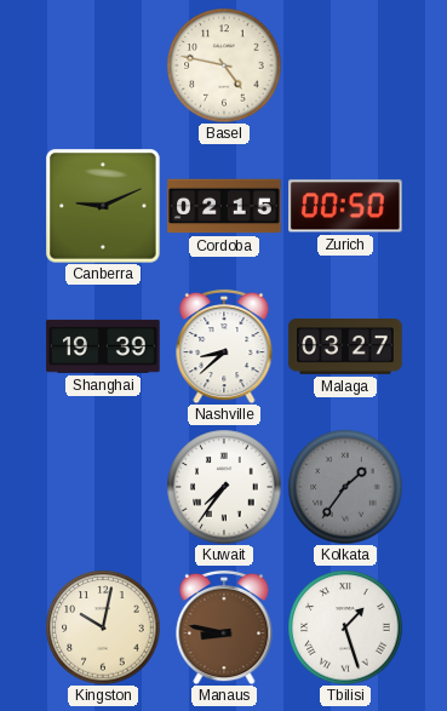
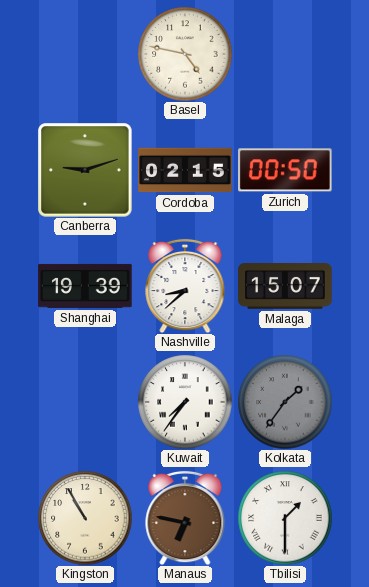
Canberra: 9:11 -> 9:12
Malaga: 03:27 -> 15:07
Kingston: 10:02 -> 10:55
Manaus: 8:47 -> 6:47
Tbilisi: 1:27 -> 1:30
